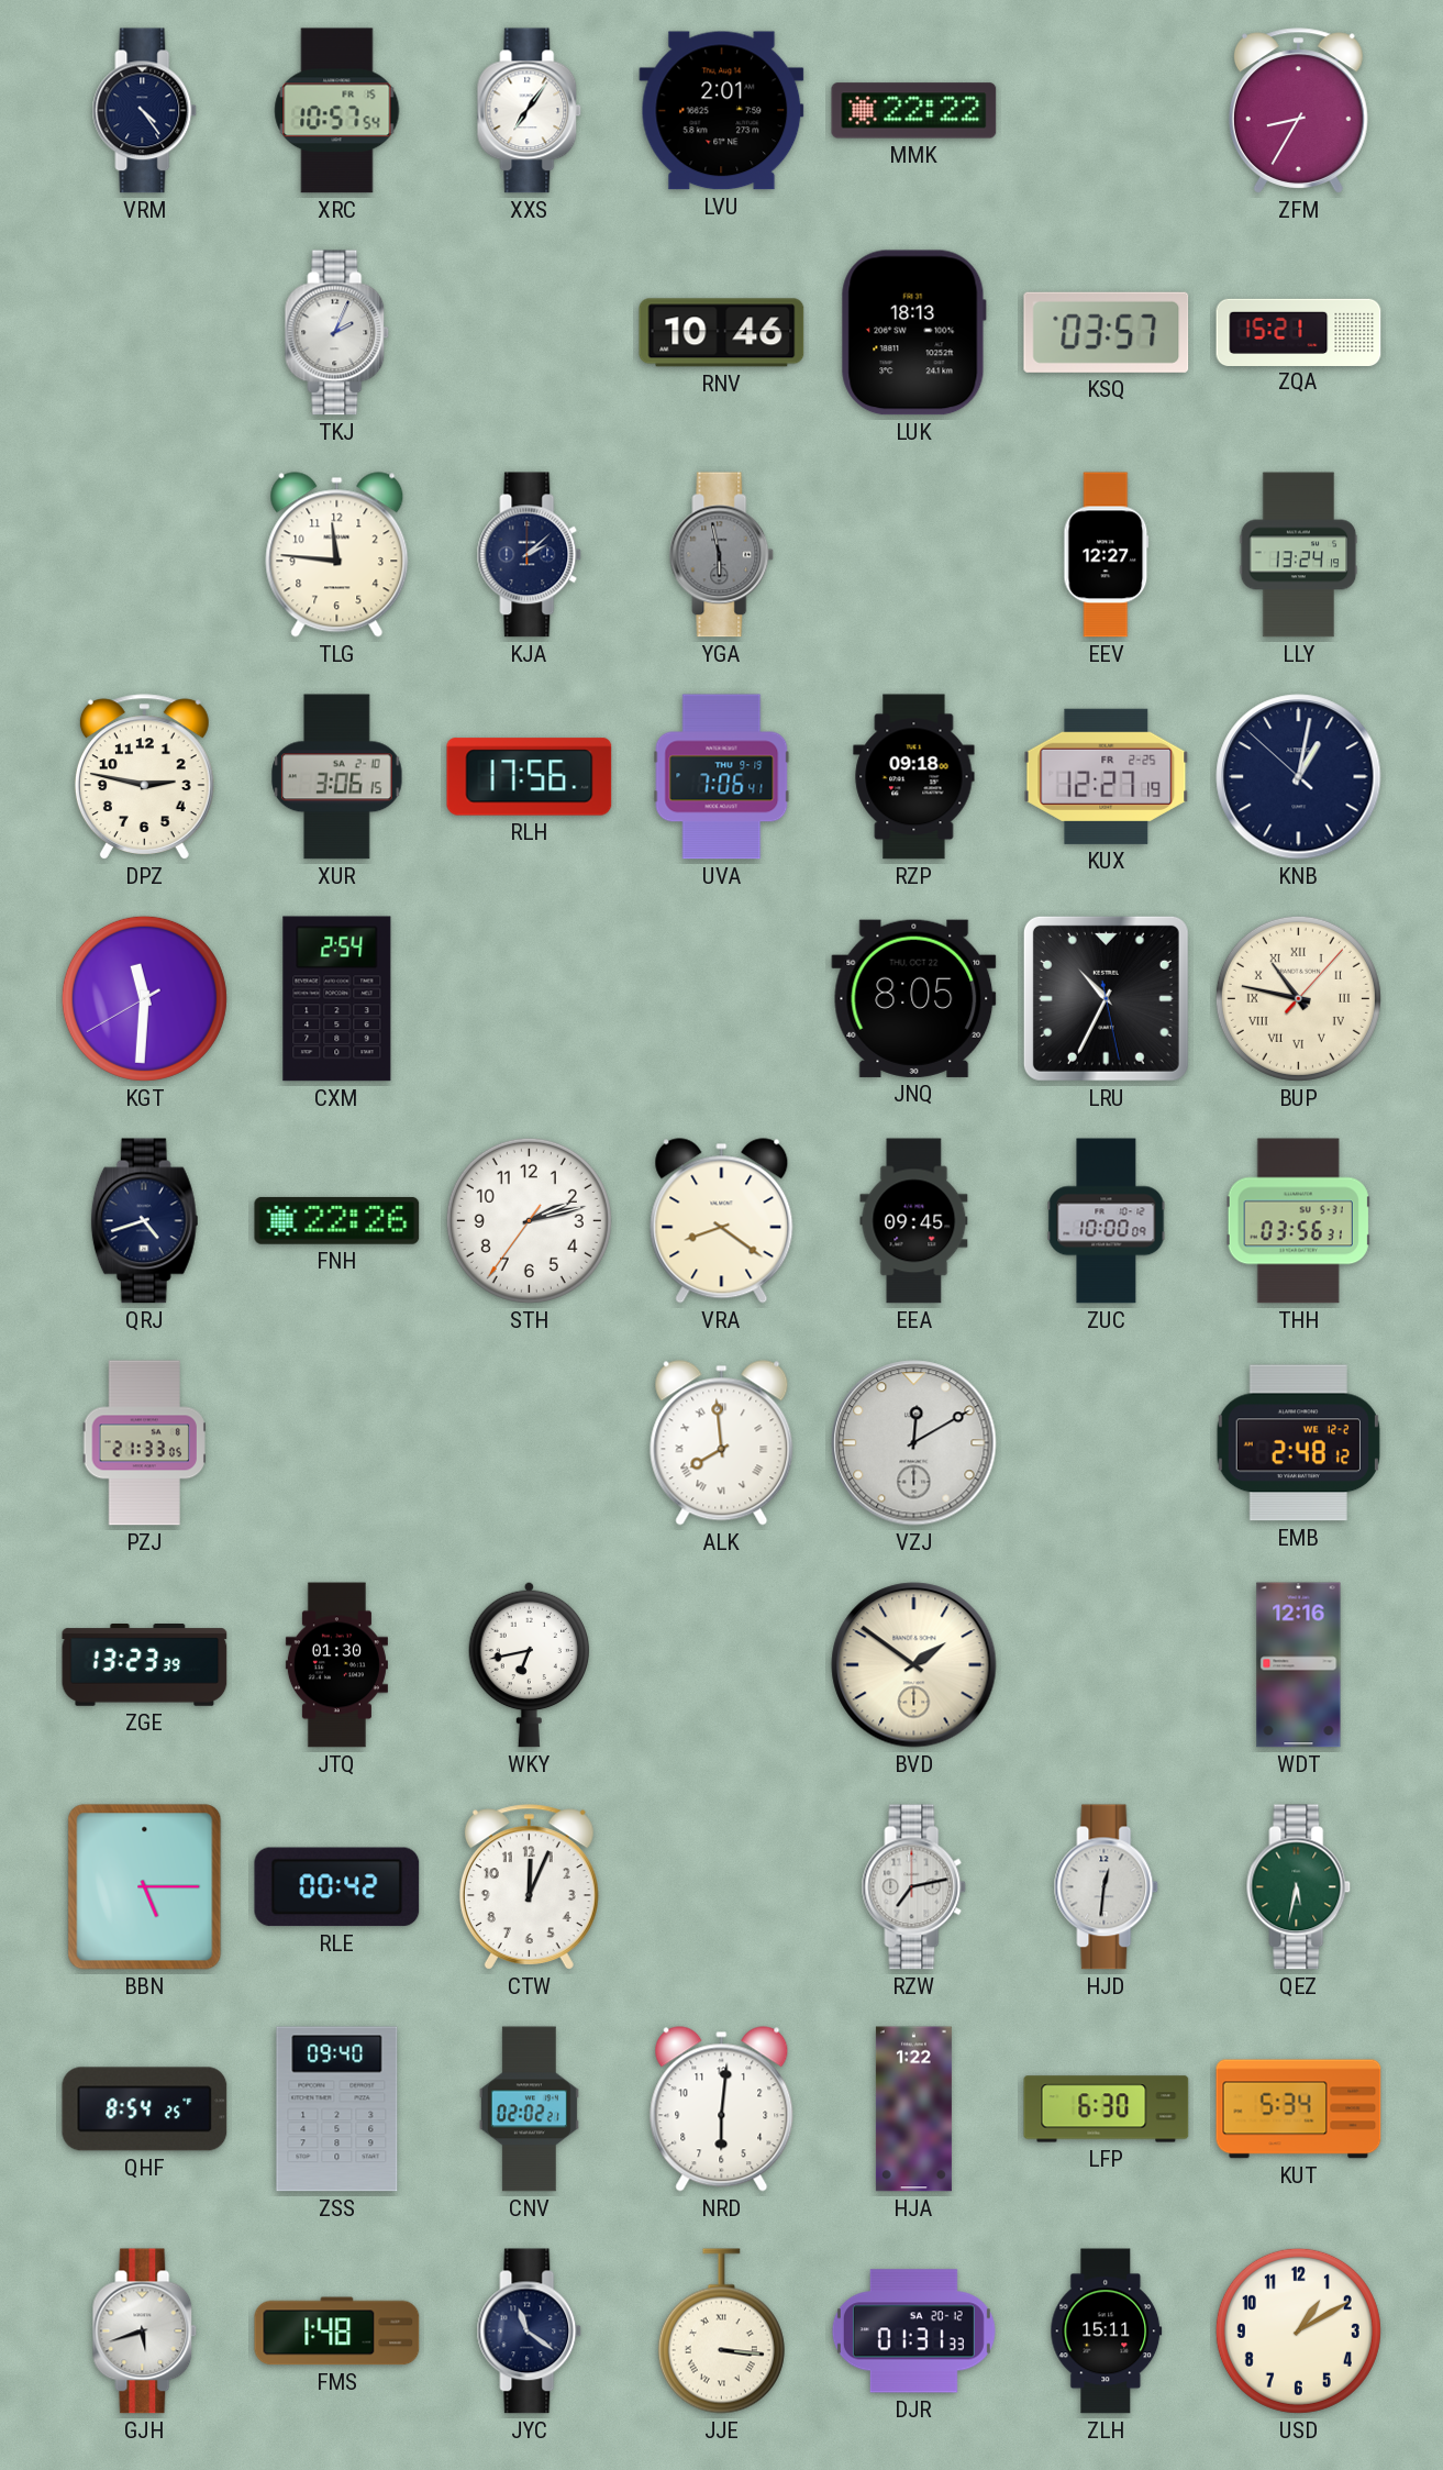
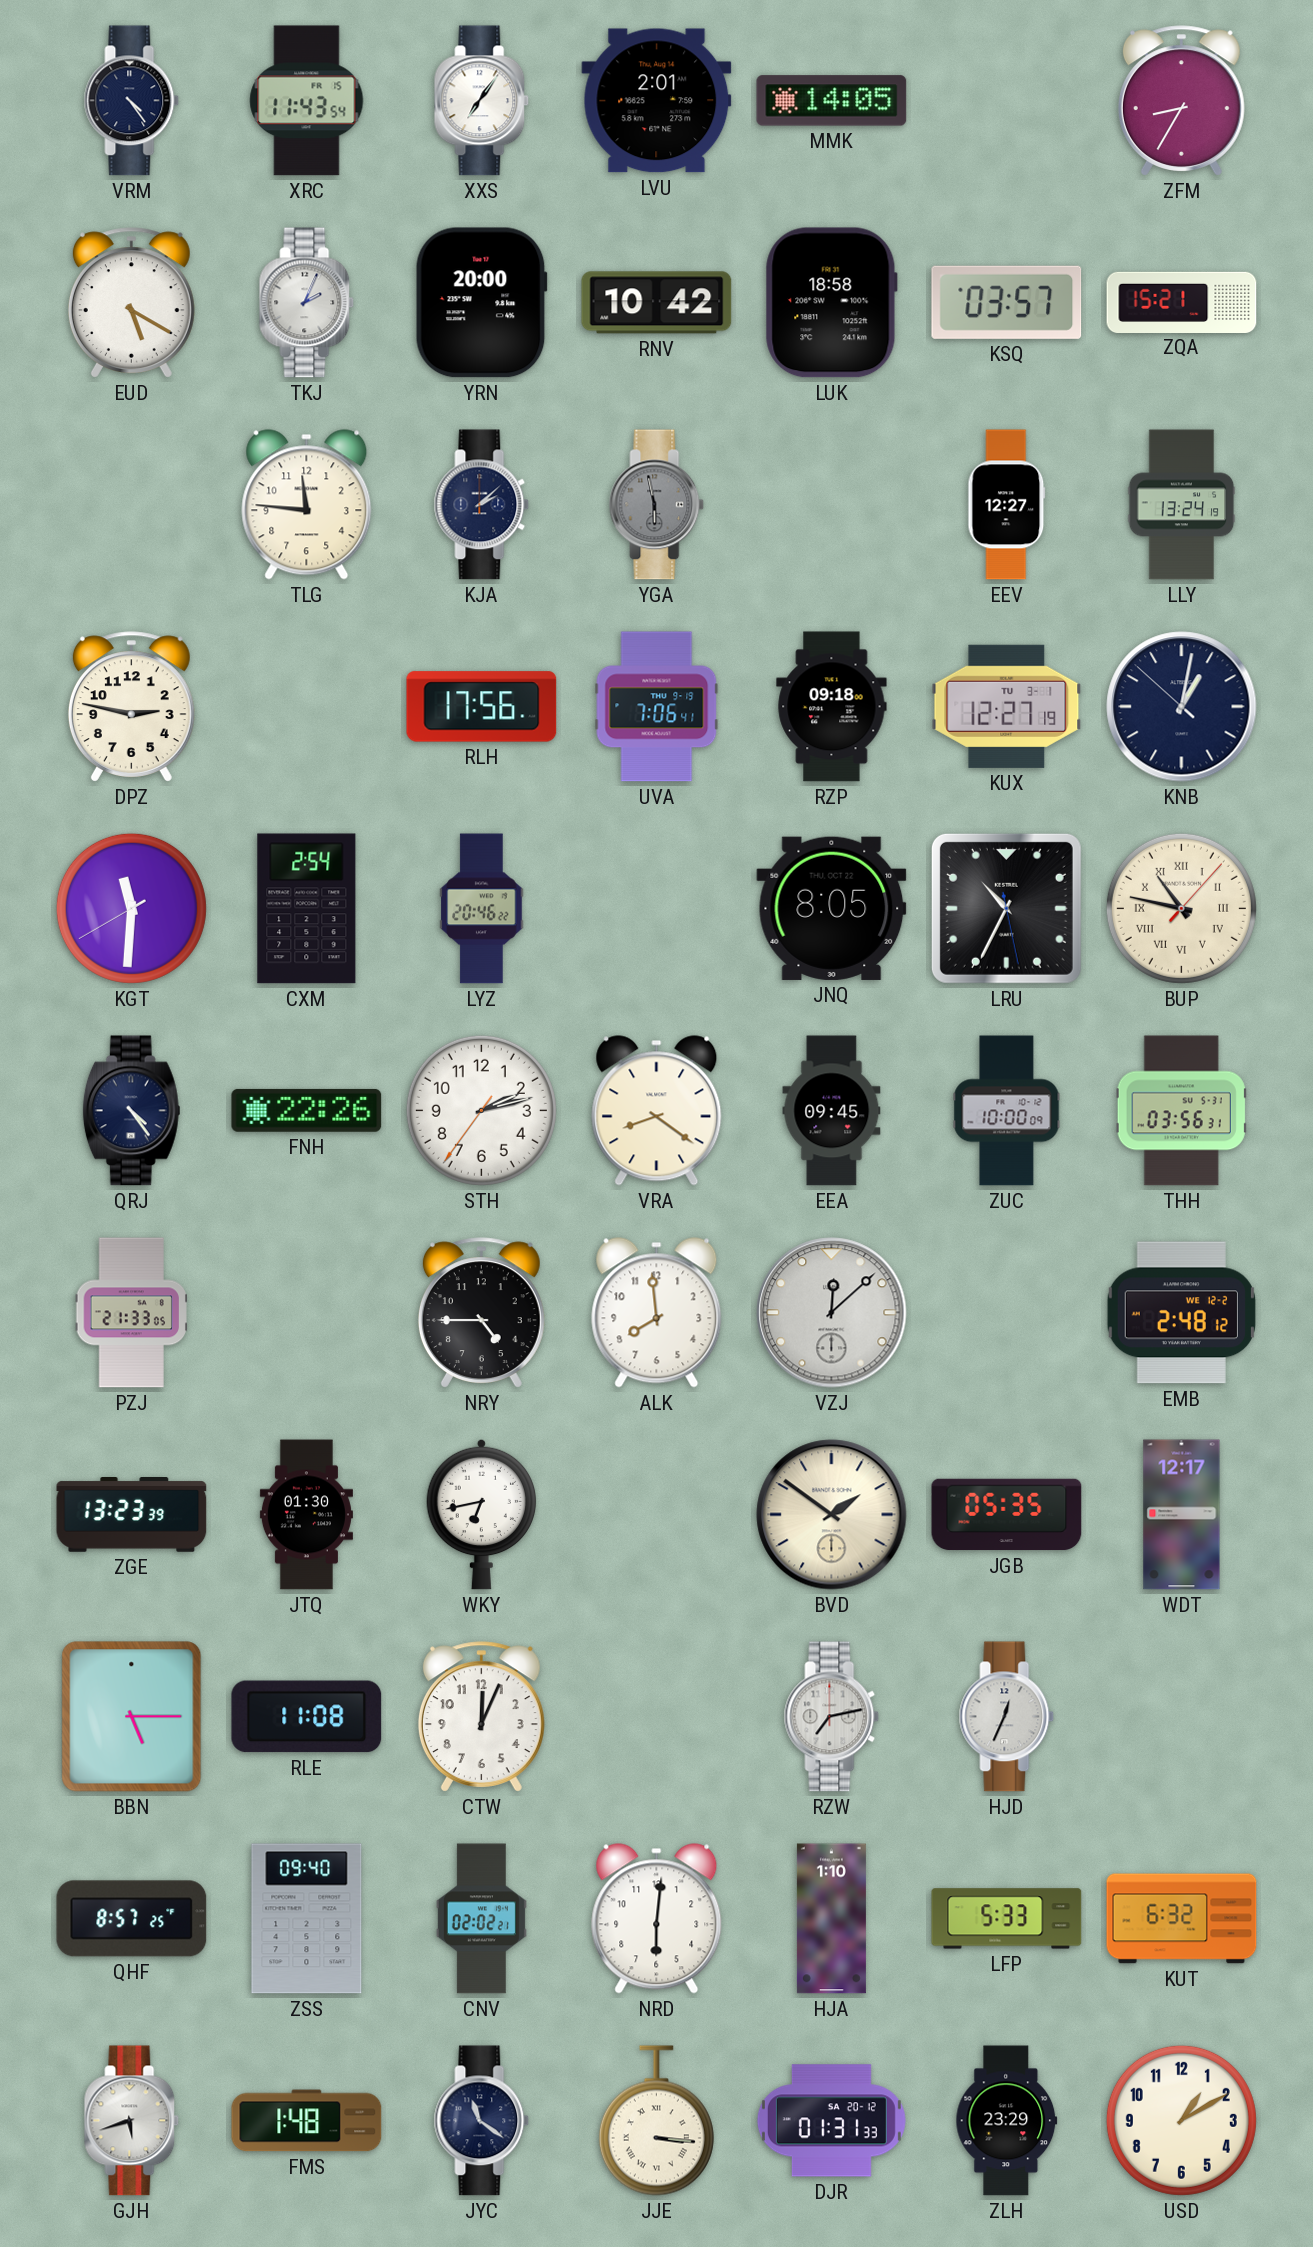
XRC: 10:57 -> 11:43
MMK: 22:22 -> 14:05
EUD: none -> 5:20
YRN: none -> 20:00
RNV: 10:46 -> 10:42
LUK: 18:13 -> 18:58
XUR: 3:06 -> none
KUX date: FR 2-25 -> TU 3-1
LYZ: none -> 20:46
QRJ: 4:42 -> 4:24
NRY: none -> 4:45
ALK numerals: Roman -> Arabic
VZJ: 12:10 -> 12:08
JGB: none -> 05:35
WDT: 12:16 -> 12:17
RLE: 00:42 -> 11:08
HJD: 12:31 -> 12:34
QEZ: 5:32 -> none
QHF: 8:54 -> 8:57
HJA: 1:22 -> 1:10
LFP: 6:30 -> 5:33
KUT: 5:34 -> 6:32
ZLH: 15:11 -> 23:29
